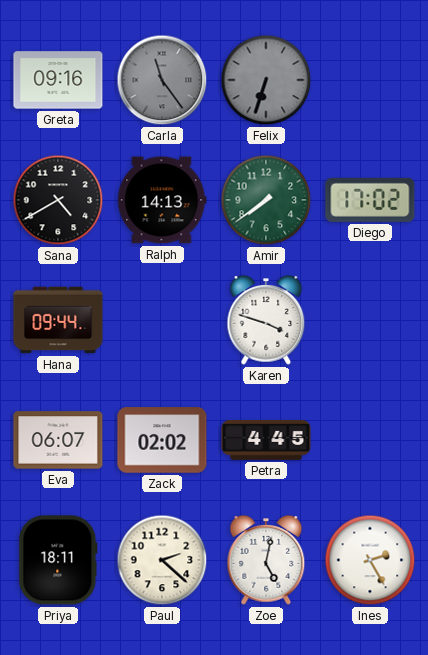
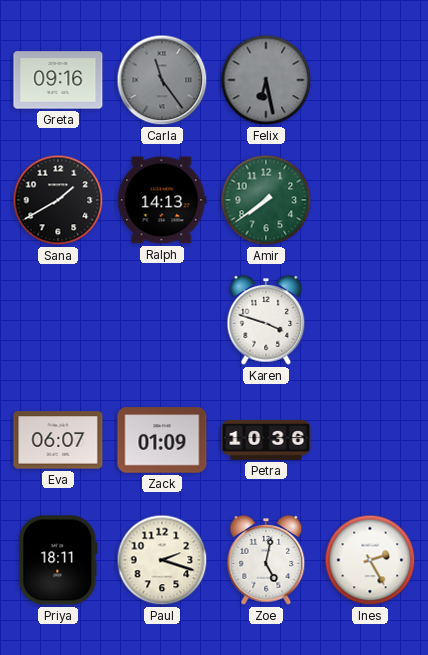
Felix: 6:33 -> 6:28
Sana: 4:40 -> 1:40
Diego: 17:02 -> none
Hana: 09:44 -> none
Zack: 02:02 -> 01:09
Petra: 4:45 -> 10:36
Paul: 2:22 -> 2:18
